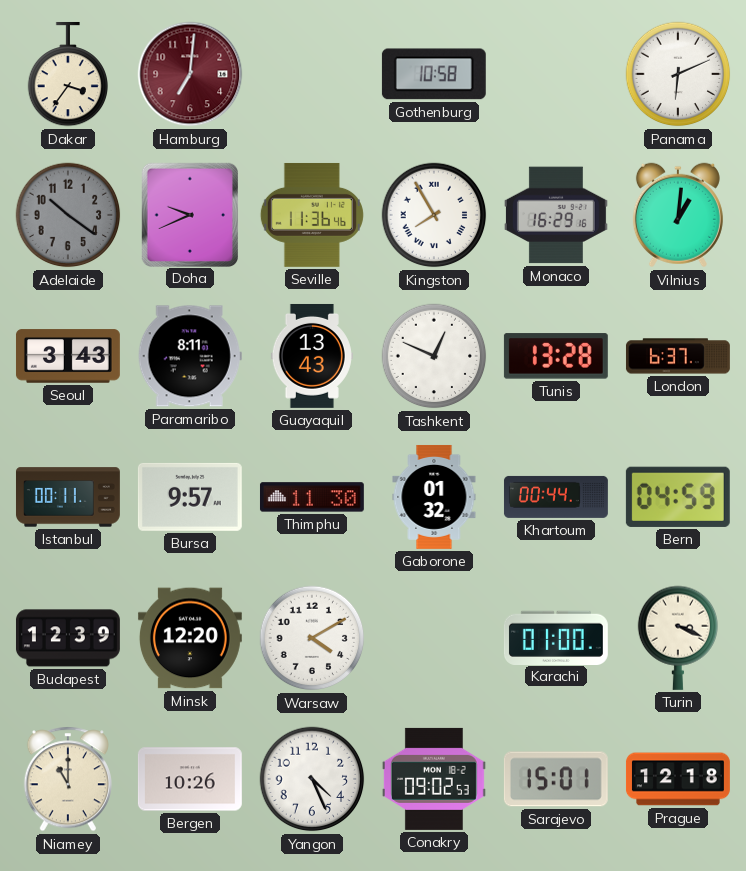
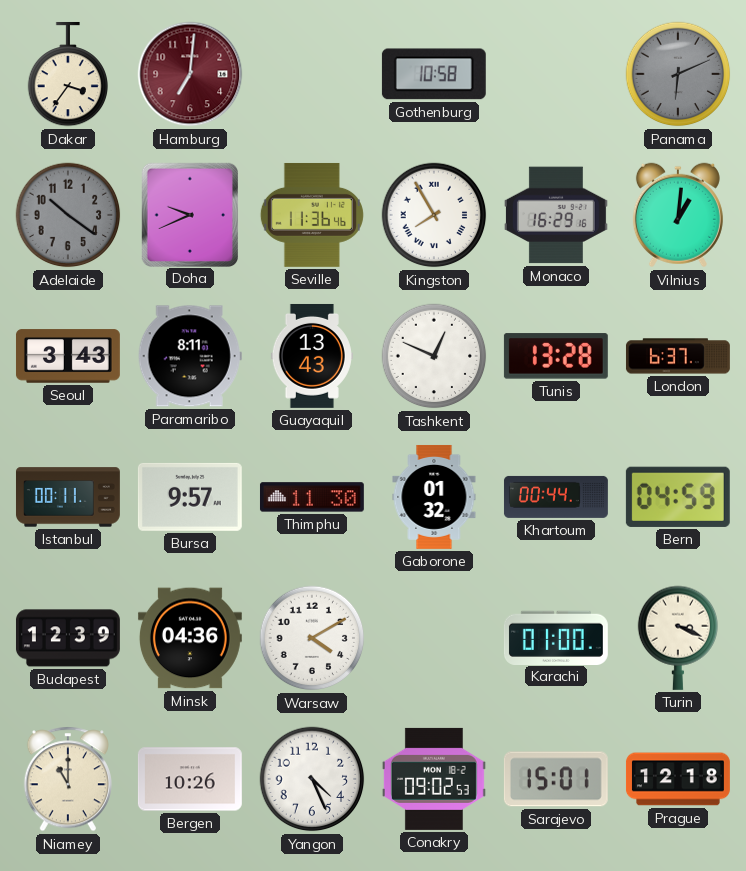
Panama dial: white -> grey
Minsk: 12:20 -> 04:36
